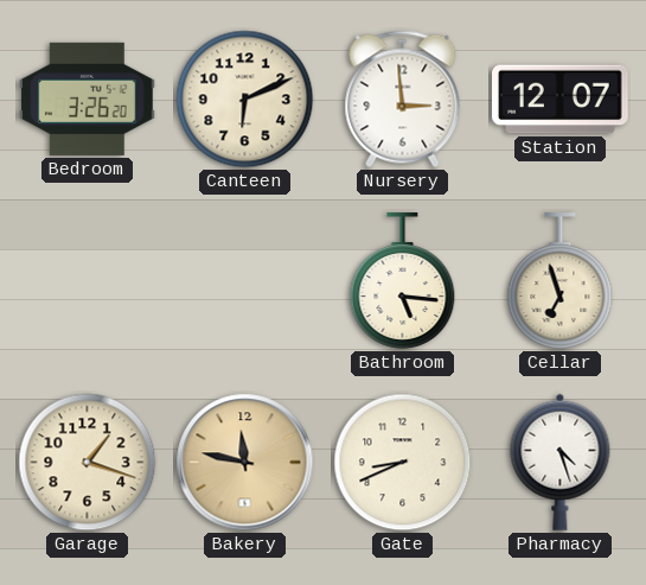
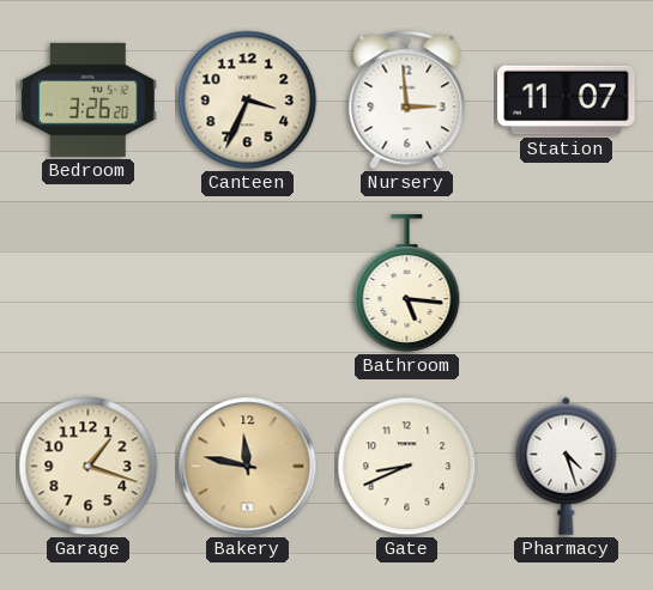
Canteen: 6:11 -> 3:34
Station: 12:07 -> 11:07
Cellar: 6:57 -> none
